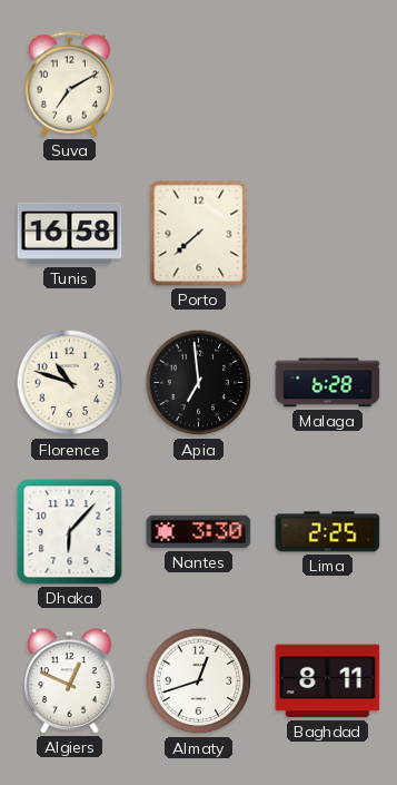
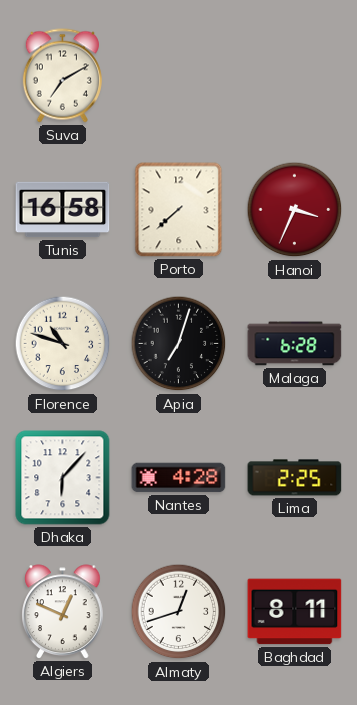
Hanoi: none -> 3:34
Apia: 6:59 -> 7:03
Nantes: 3:30 -> 4:28
